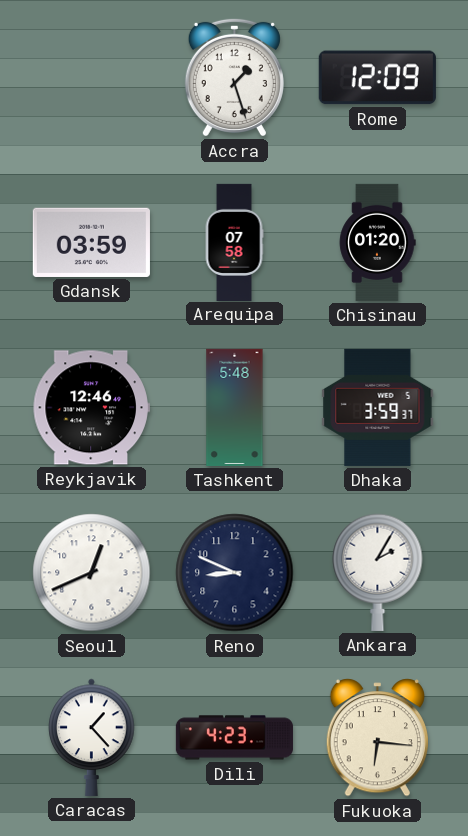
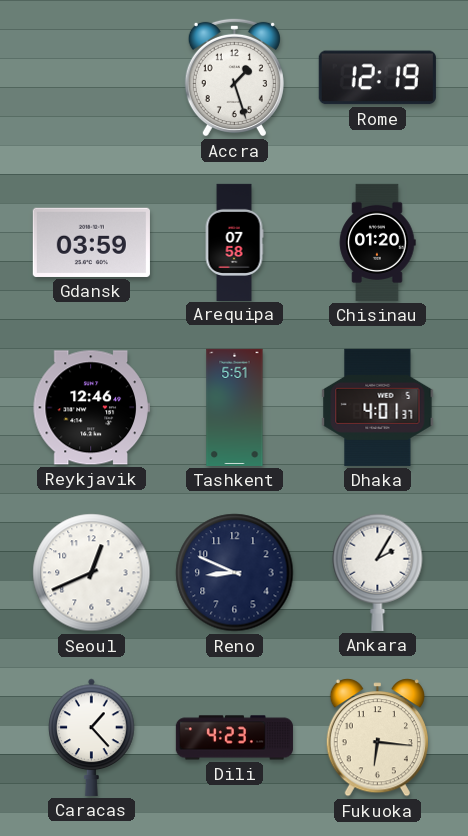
Rome: 12:09 -> 12:19
Tashkent: 5:48 -> 5:51
Dhaka: 3:59 -> 4:01
